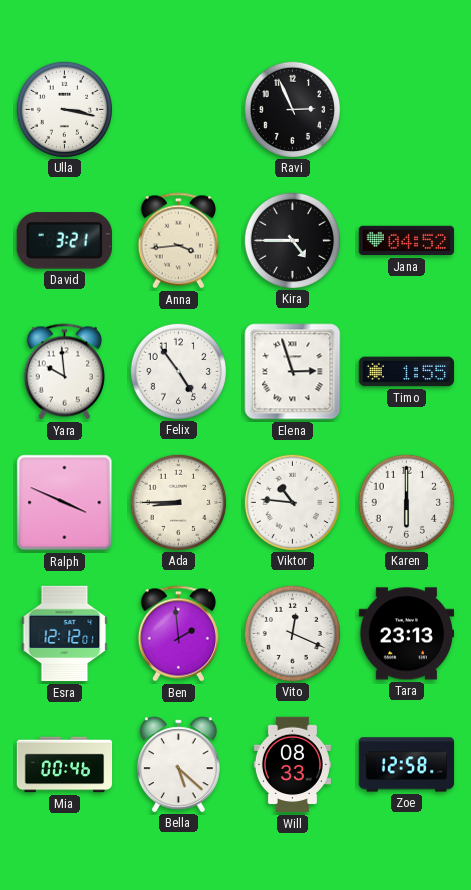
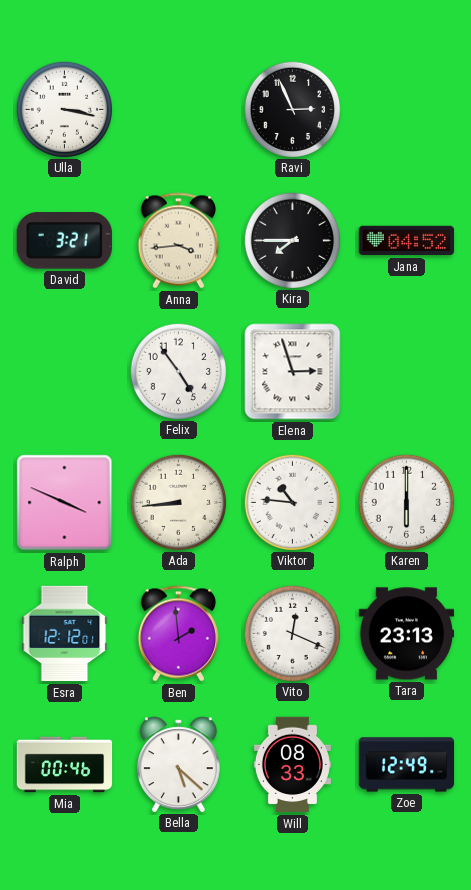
Kira: 4:45 -> 7:45
Yara: 9:59 -> none
Timo: 1:55 -> none
Ada: 8:45 -> 8:44
Zoe: 12:58 -> 12:49
